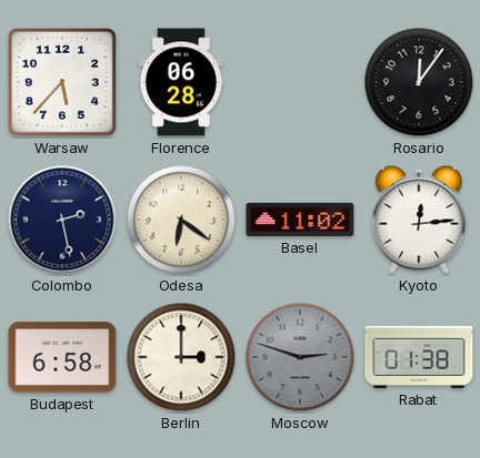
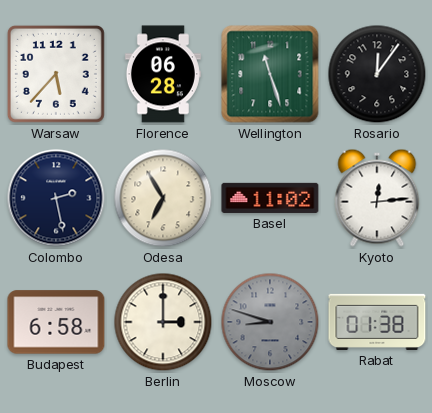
Wellington: none -> 11:27
Odesa: 6:21 -> 6:55
Moscow: 2:48 -> 8:48
